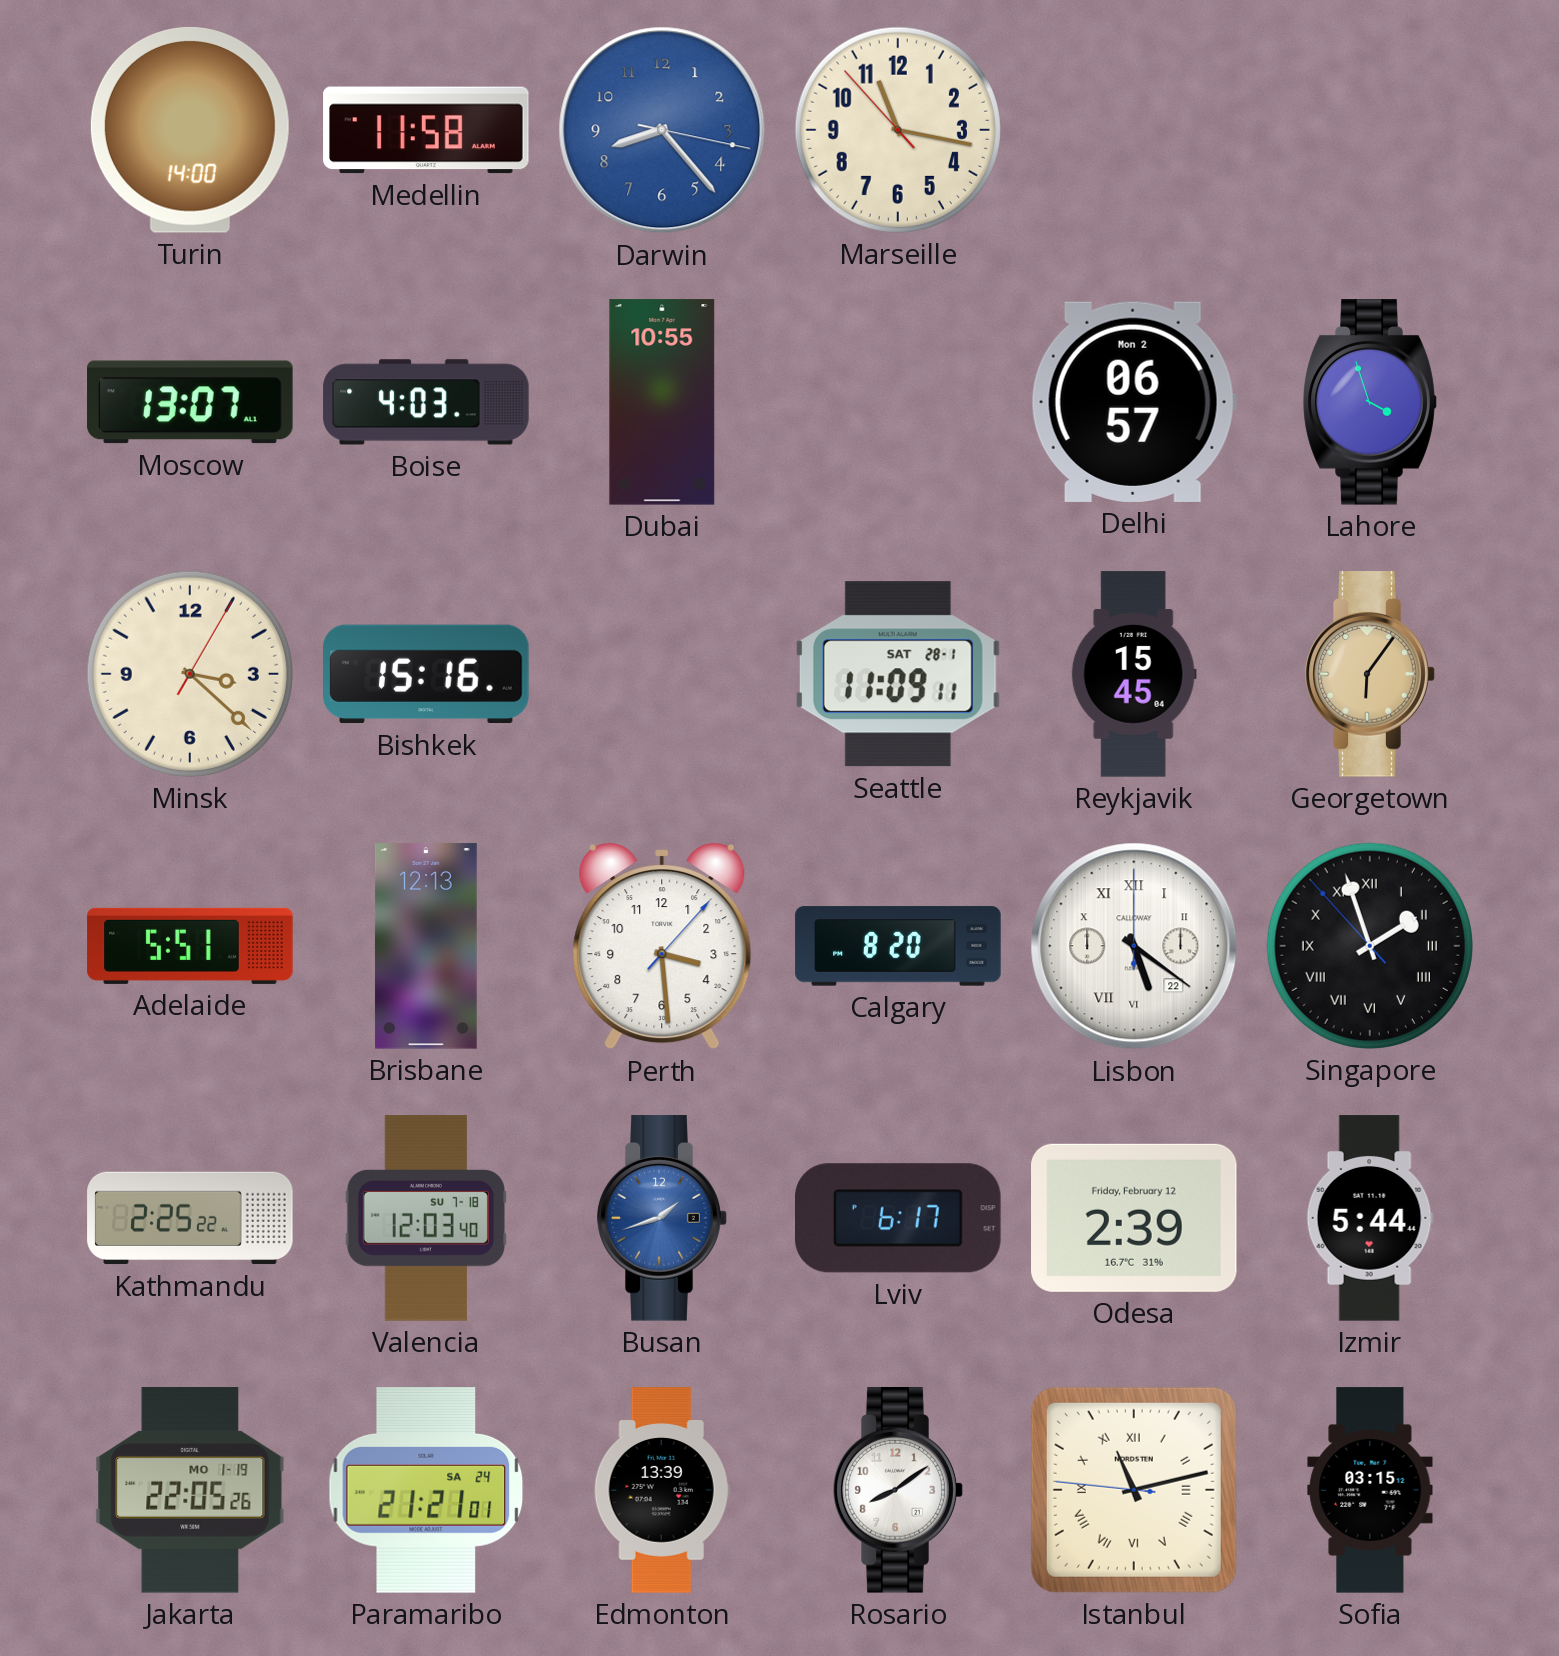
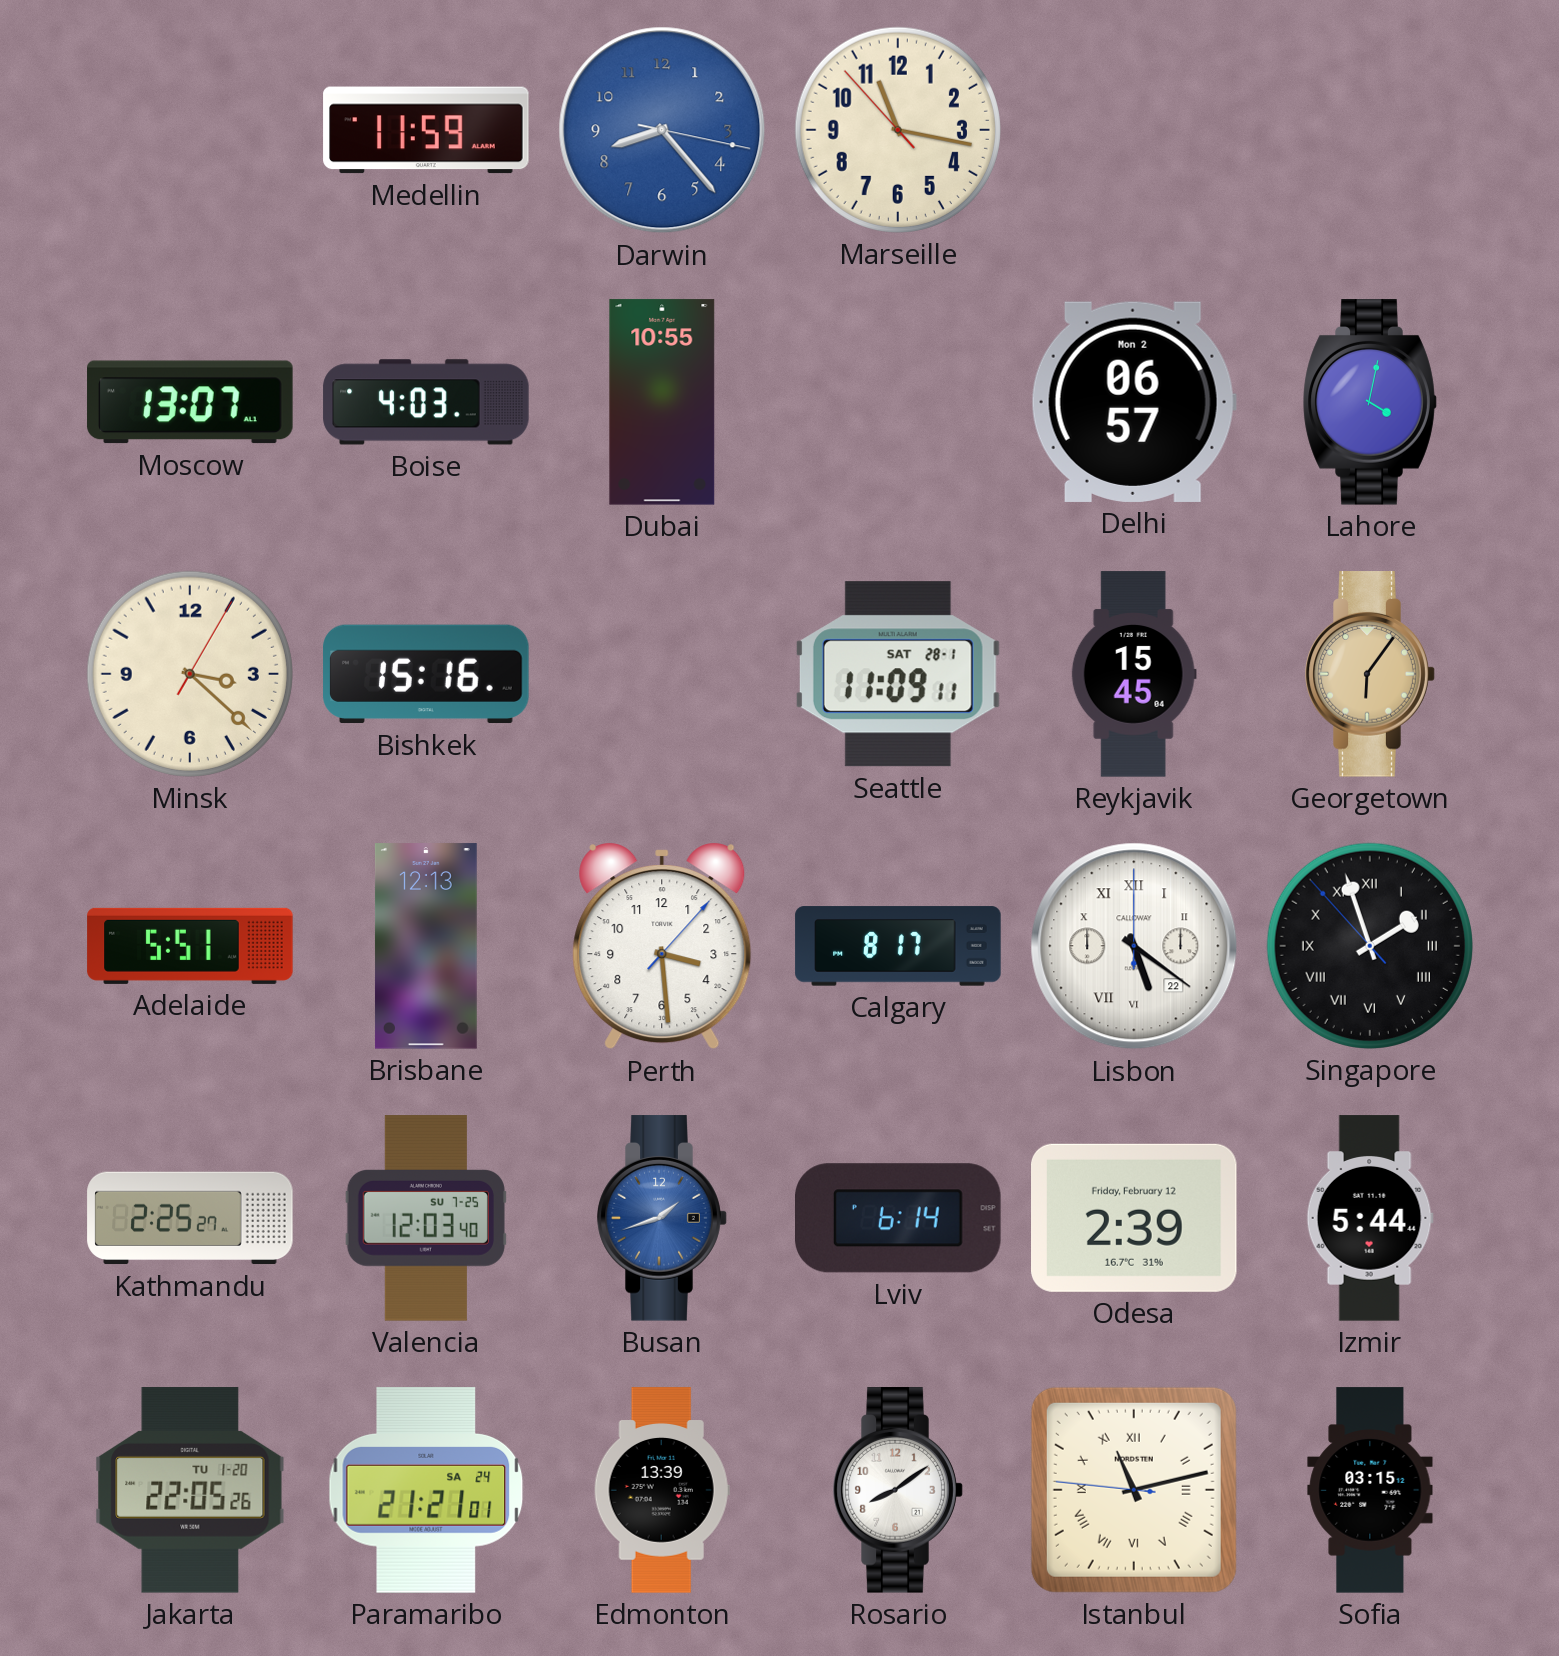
Turin: 14:00 -> none
Medellin: 11:58 -> 11:59
Lahore: 3:57 -> 4:02
Calgary: 8:20 -> 8:17
Kathmandu: 2:25:22 -> 2:25:27
Valencia date: SU 7-18 -> SU 7-25
Lviv: 6:17 -> 6:14
Jakarta date: MO 1-19 -> TU 1-20
